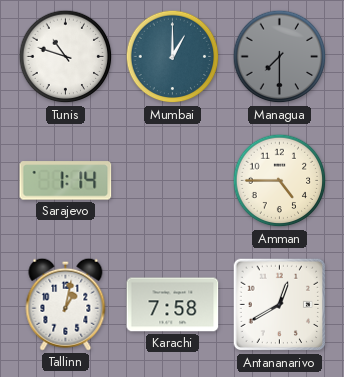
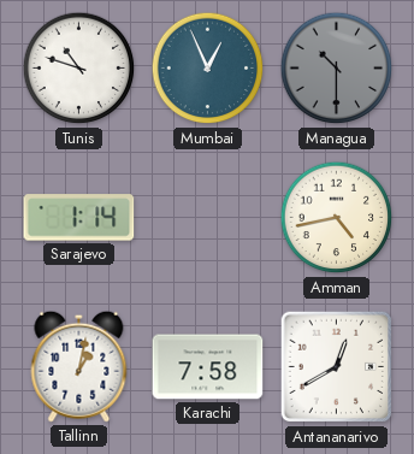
Mumbai: 1:00 -> 12:56
Managua: 7:30 -> 10:30
Amman: 4:45 -> 4:43
